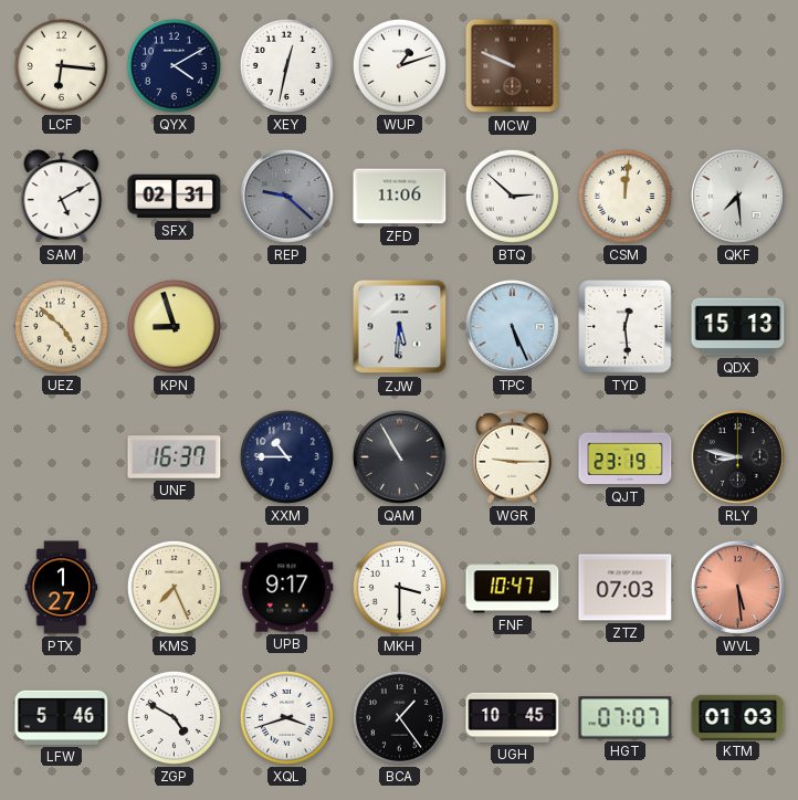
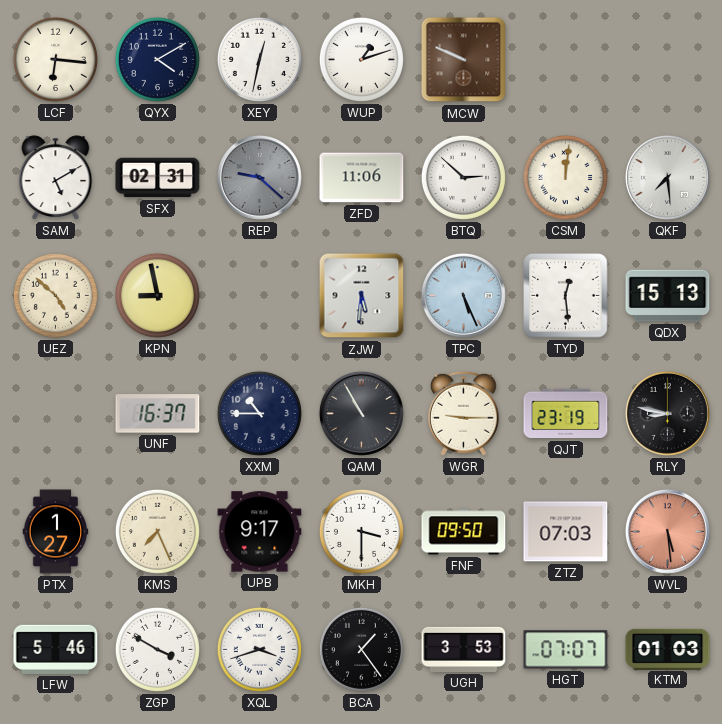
KPN: 8:57 -> 8:58
FNF: 10:47 -> 09:50
ZGP: 4:50 -> 3:50
UGH: 10:45 -> 3:53
